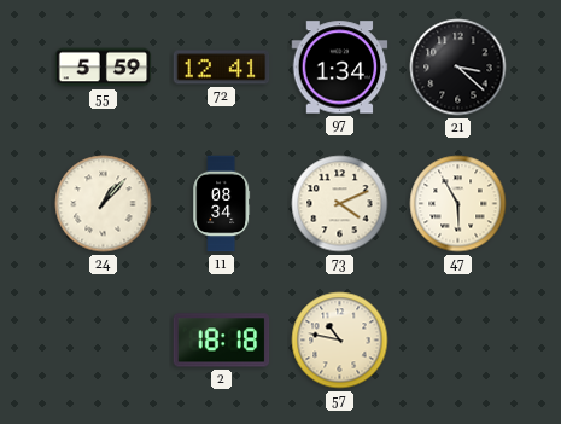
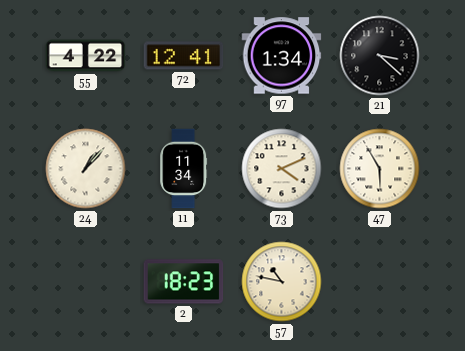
55: 5:59 -> 4:22
11: 08:34 -> 11:34
2: 18:18 -> 18:23
